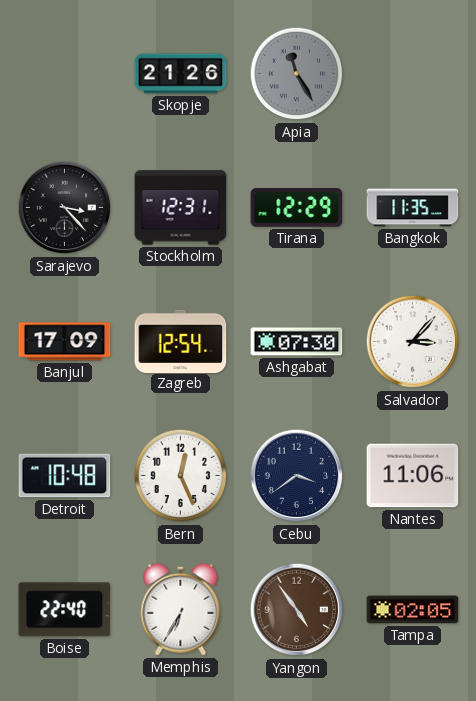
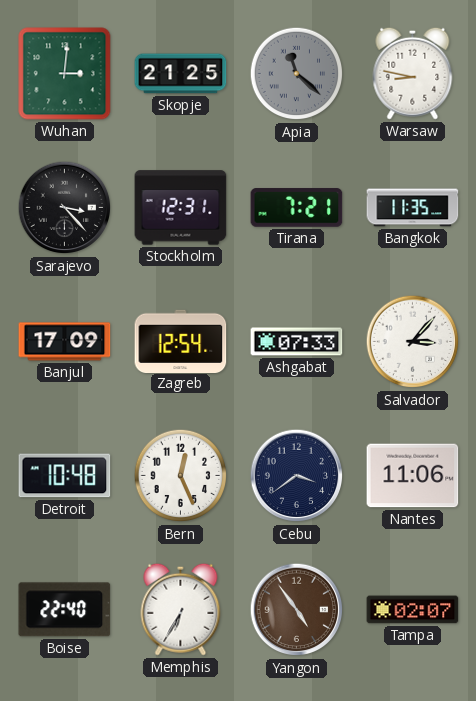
Wuhan: none -> 3:01
Skopje: 21:26 -> 21:25
Apia: 11:25 -> 11:22
Warsaw: none -> 8:47
Tirana: 12:29 -> 7:21
Ashgabat: 07:30 -> 07:33
Tampa: 02:05 -> 02:07
